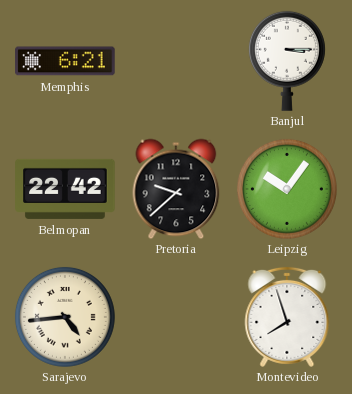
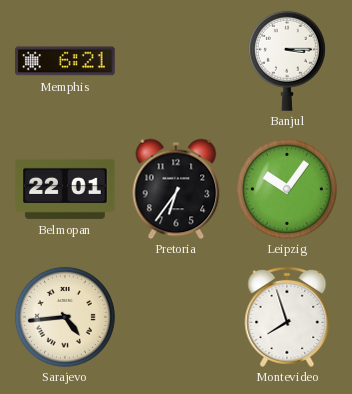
Belmopan: 22:42 -> 22:01
Pretoria: 9:38 -> 6:36
